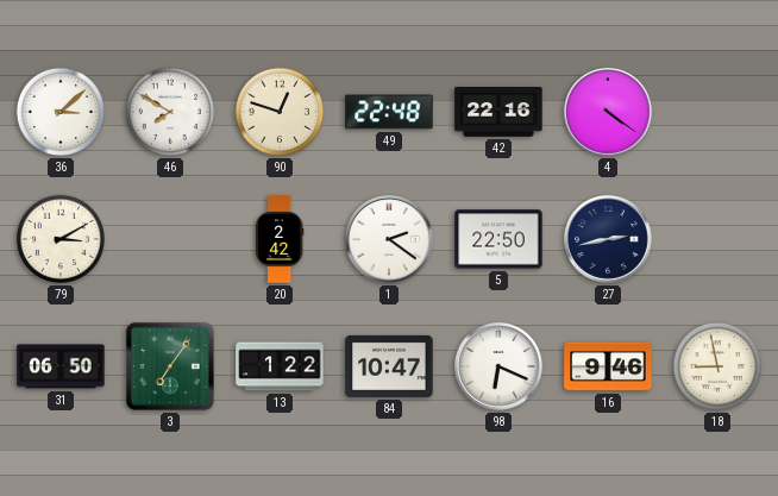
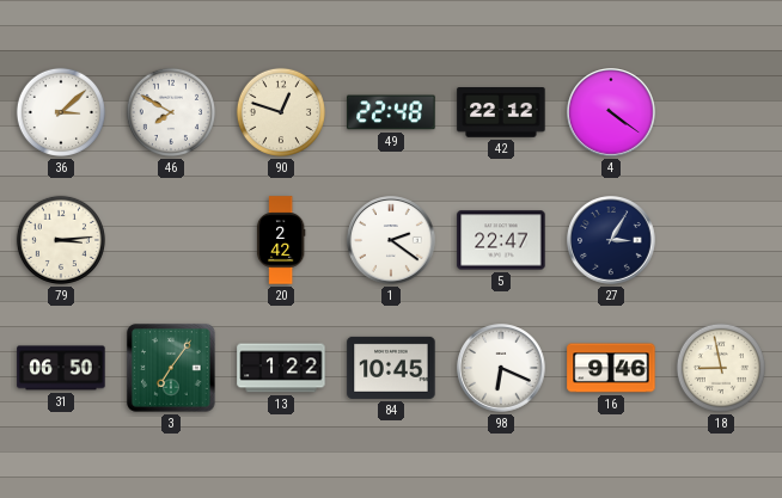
42: 22:16 -> 22:12
79: 3:10 -> 3:14
5: 22:50 -> 22:47
27: 2:43 -> 3:05
84: 10:47 -> 10:45
